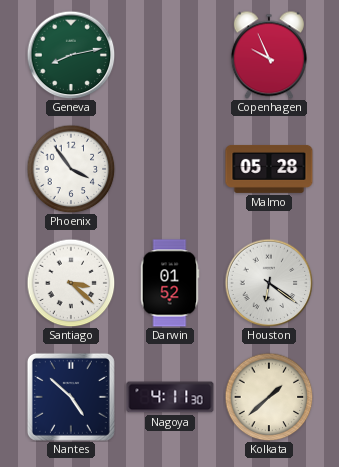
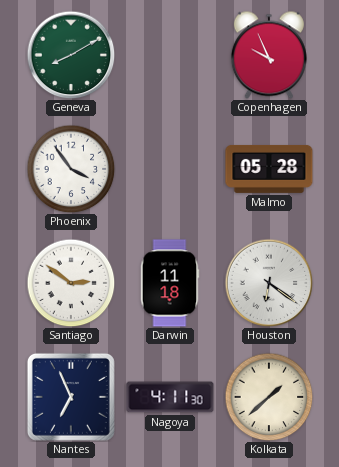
Geneva: 8:13 -> 8:10
Santiago: 3:22 -> 2:51
Darwin: 01:52 -> 11:18
Nantes: 4:52 -> 6:56
